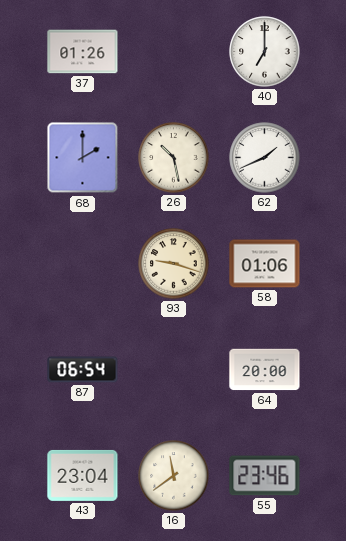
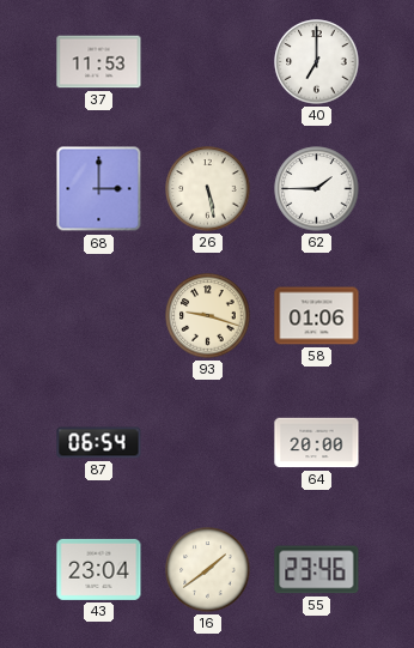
37: 01:26 -> 11:53
68: 2:00 -> 3:00
26: 10:28 -> 5:28
62: 1:41 -> 1:45
16: 11:39 -> 1:39
